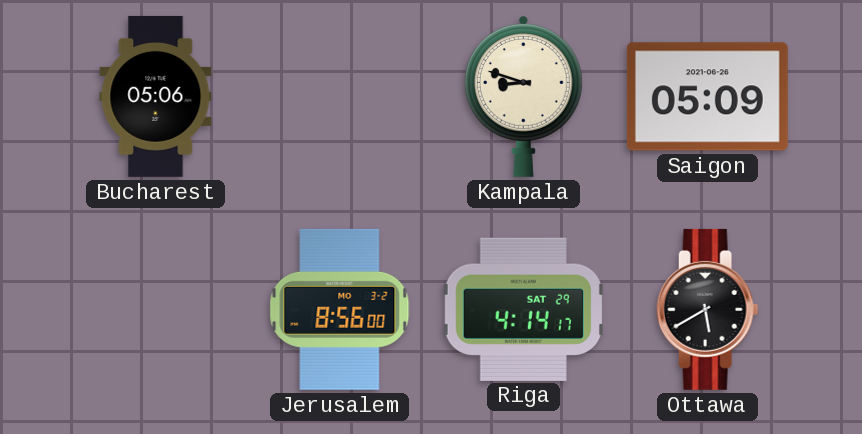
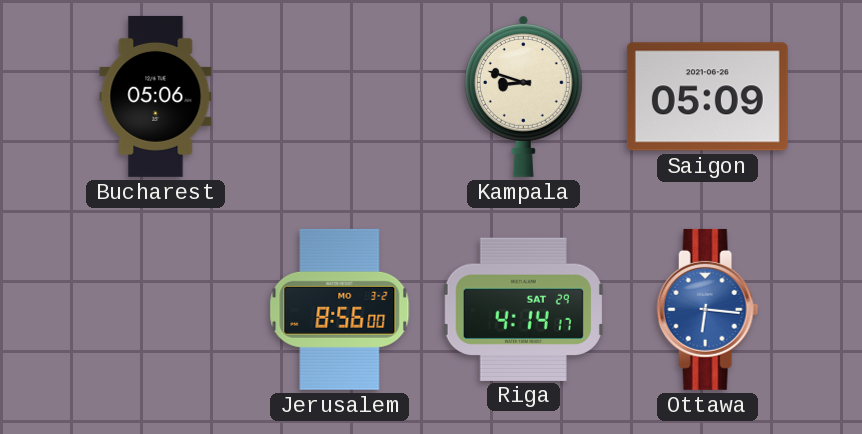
Ottawa: 5:40 -> 6:16
Ottawa dial: black -> blue
